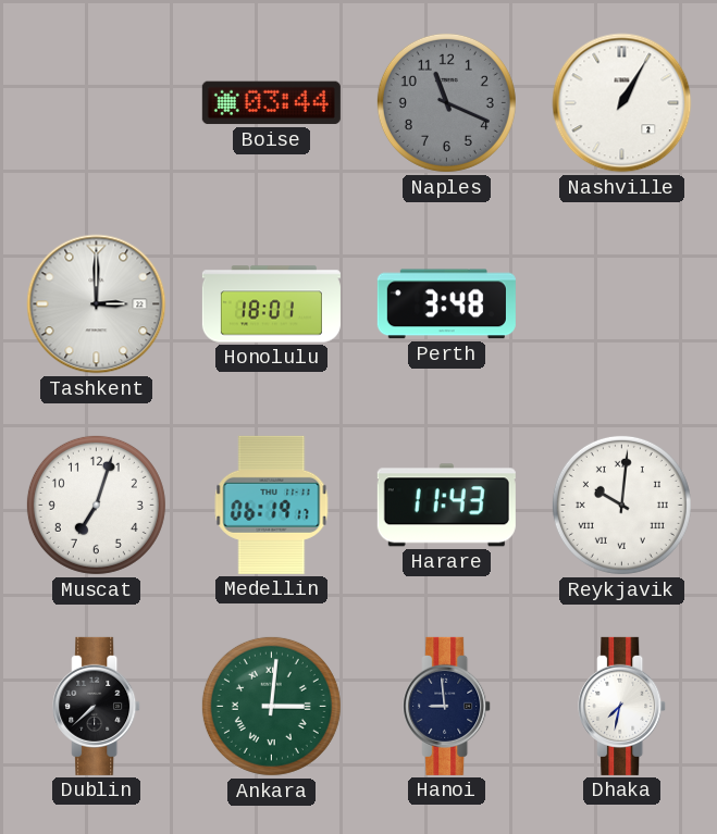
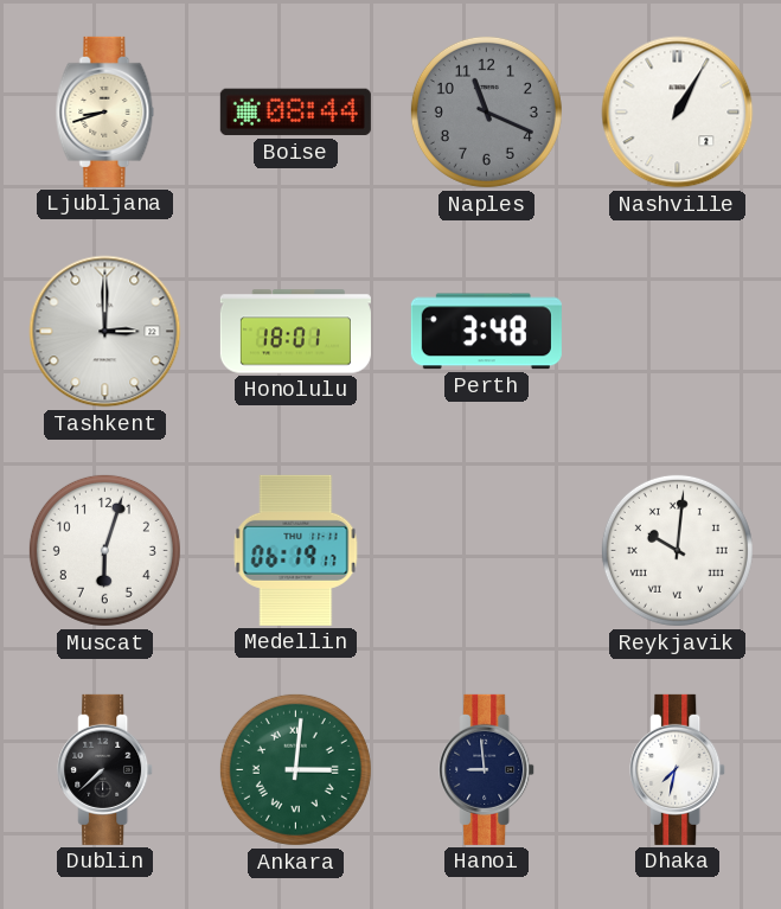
Ljubljana: none -> 8:42
Boise: 03:44 -> 08:44
Muscat: 7:03 -> 6:03
Harare: 11:43 -> none
